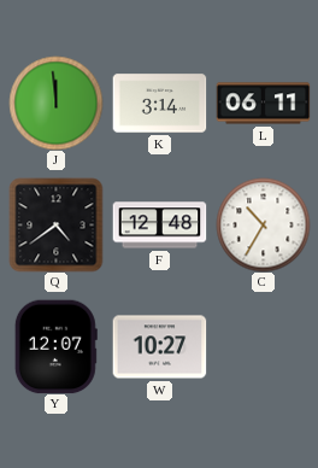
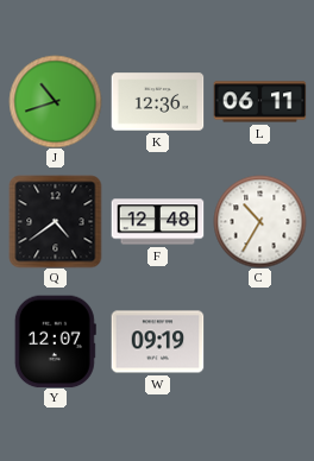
J: 11:59 -> 10:42
K: 3:14 -> 12:36
W: 10:27 -> 09:19
